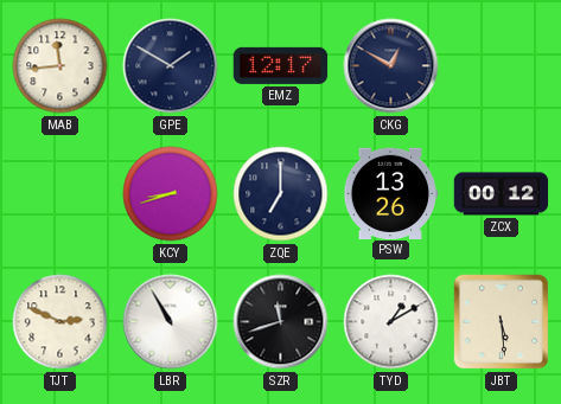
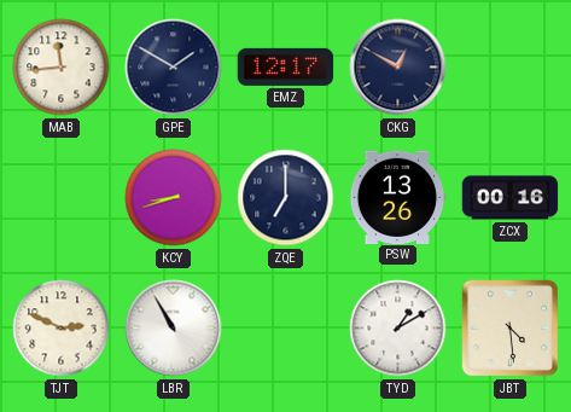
ZCX: 00:12 -> 00:16
SZR: 11:42 -> none
JBT: 5:29 -> 4:29
